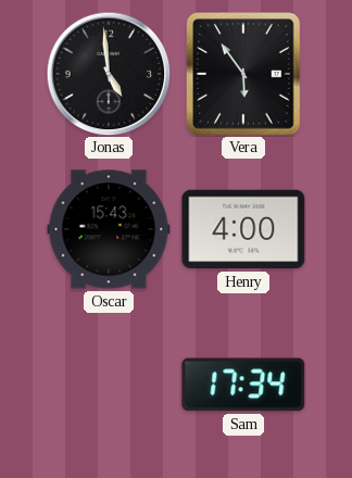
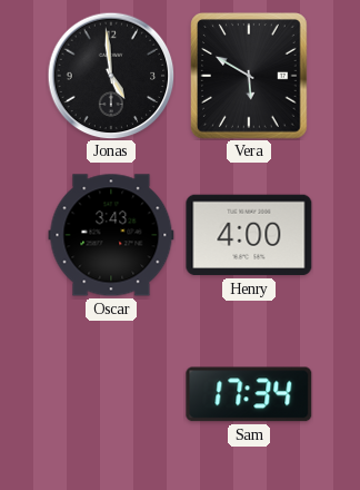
Vera: 5:54 -> 5:50
Oscar: 15:43 -> 3:43
